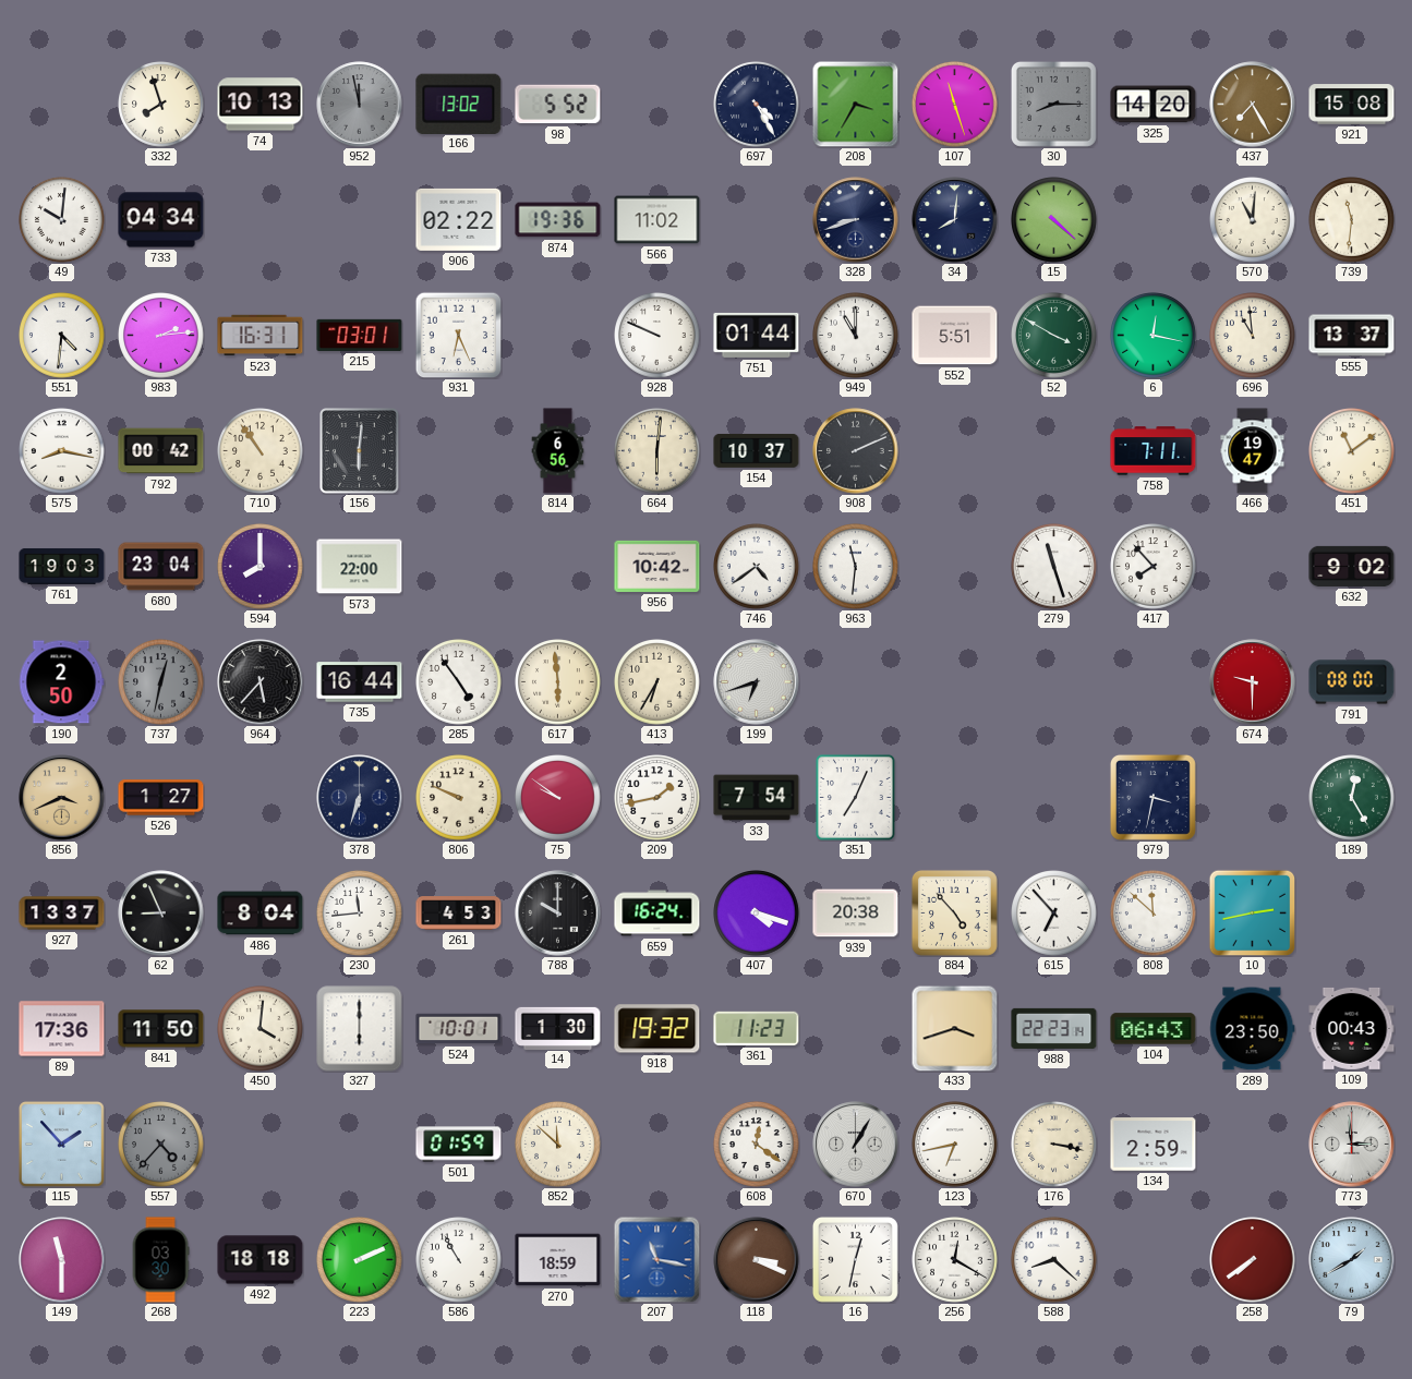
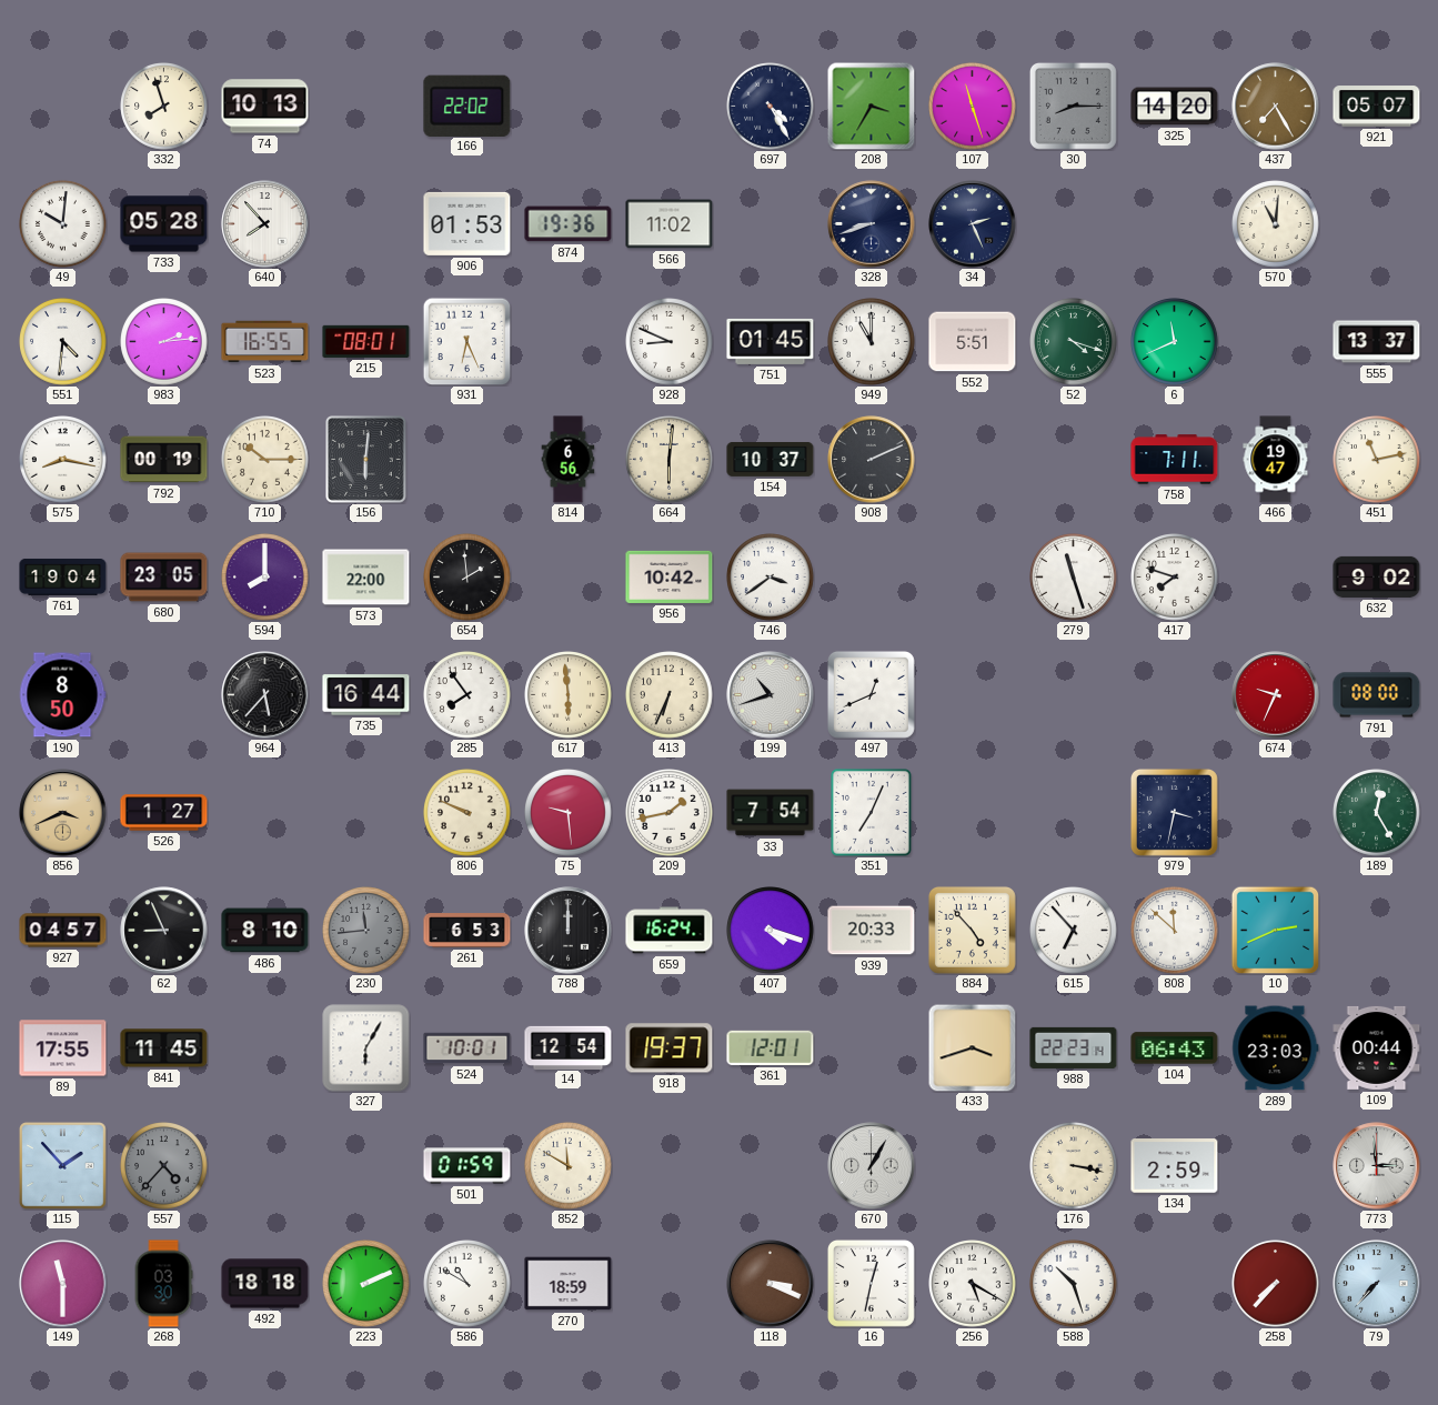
952: 11:58 -> none
166: 13:02 -> 22:02
98: 5:52 -> none
921: 15:08 -> 05:07
733: 04:34 -> 05:28
640: none -> 7:53
906: 02:22 -> 01:53
34: 8:01 -> 2:26
15: 4:22 -> none
739: 11:31 -> none
523: 16:31 -> 16:55
215: 03:01 -> 08:01
928: 9:49 -> 8:49
751: 01:44 -> 01:45
52: 3:50 -> 4:18
6: 12:17 -> 11:41
696: 10:59 -> none
792: 00:42 -> 00:19
710: 10:54 -> 10:15
451: 11:09 -> 11:13
761: 19:03 -> 19:04
680: 23:04 -> 23:05
654: none -> 1:59
746: 4:39 -> 3:39
963: 11:31 -> none
417: 7:53 -> 7:48
190: 2:50 -> 8:50
737: 12:32 -> none
285: 4:54 -> 7:54
413: 6:35 -> 6:34
199: 6:42 -> 10:42
497: none -> 12:41
674: 9:30 -> 9:34
378: 6:33 -> none
75: 9:51 -> 9:29
927: 13:37 -> 04:57
486: 8:04 -> 8:10
230 dial: white -> grey
261: 4:53 -> 6:53
788: 10:00 -> 12:00
939: 20:38 -> 20:33
10: 2:43 -> 2:41
89: 17:36 -> 17:55
841: 11:50 -> 11:45
450: 4:01 -> none
327: 6:00 -> 6:05
14: 1:30 -> 12:54
918: 19:32 -> 19:37
361: 11:23 -> 12:01
289: 23:50 -> 23:03
109: 00:43 -> 00:44
852: 11:52 -> 11:50
608: 12:21 -> none
123: 6:43 -> none
586: 10:55 -> 10:50
207: 11:17 -> none
256: 12:20 -> 5:20
588: 8:22 -> 10:27
258: 7:39 -> 7:37
79: 1:40 -> 7:37
